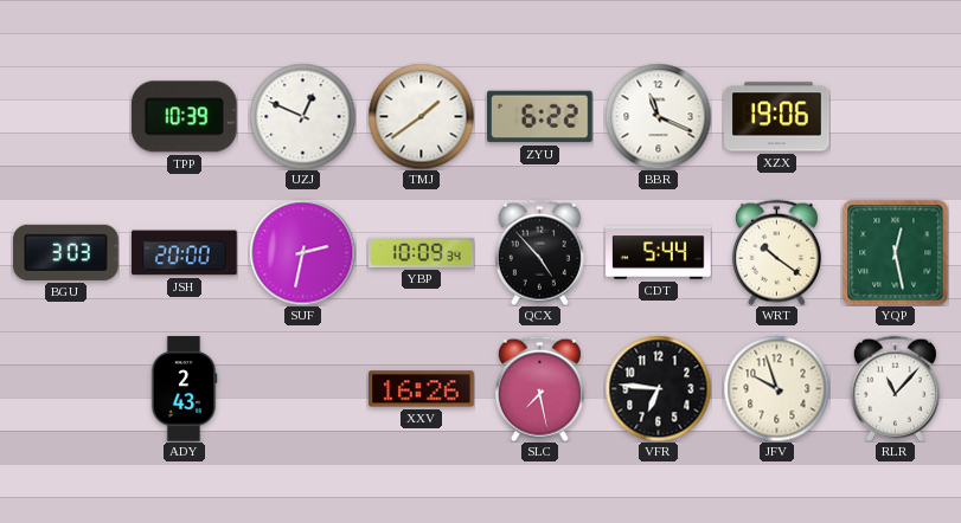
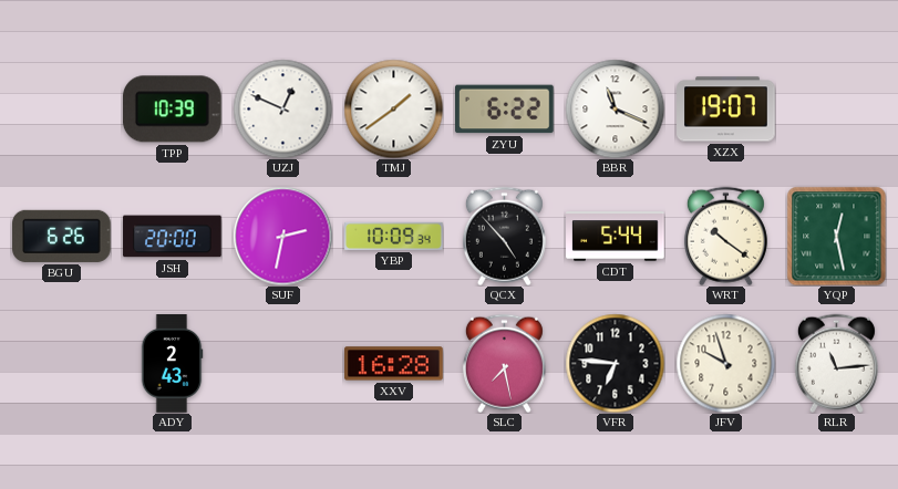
XZX: 19:06 -> 19:07
BGU: 3:03 -> 6:26
XXV: 16:26 -> 16:28
RLR: 11:07 -> 11:14
